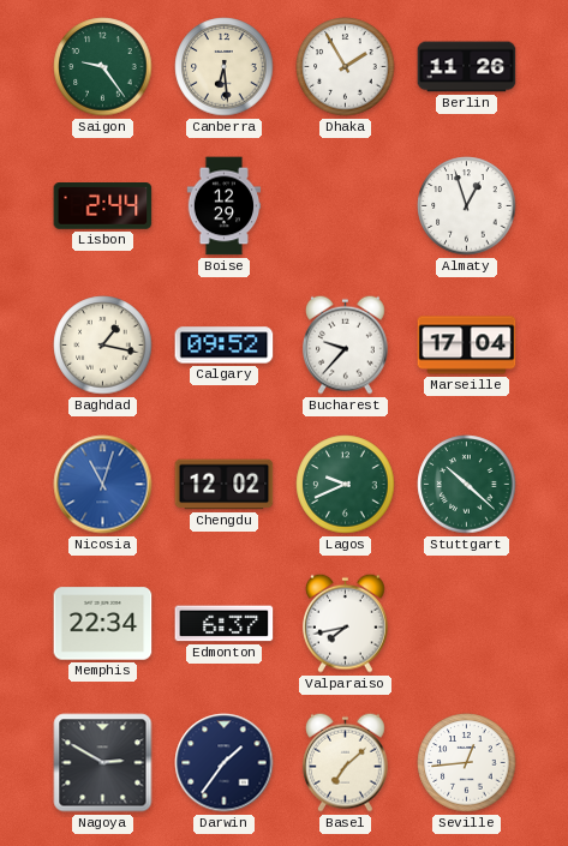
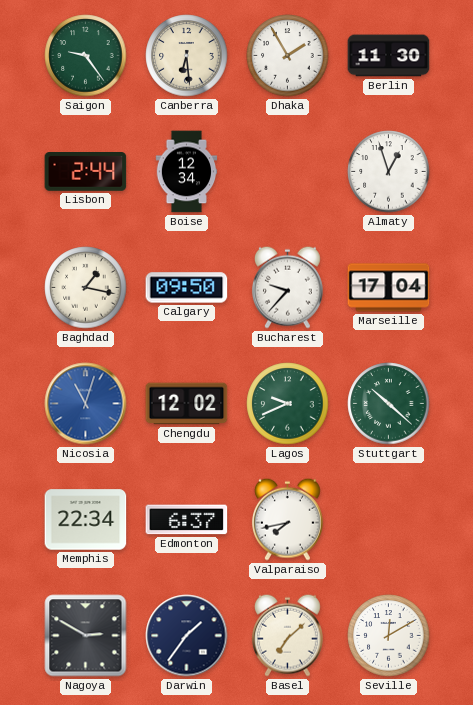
Berlin: 11:26 -> 11:30
Boise: 12:29 -> 12:34
Calgary: 09:52 -> 09:50
Seville: 12:44 -> 12:10
